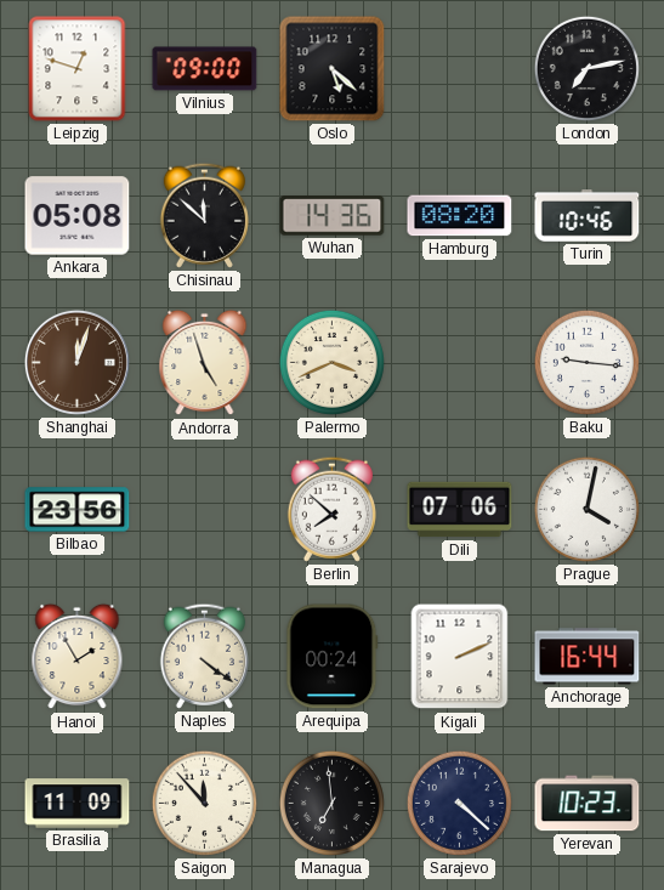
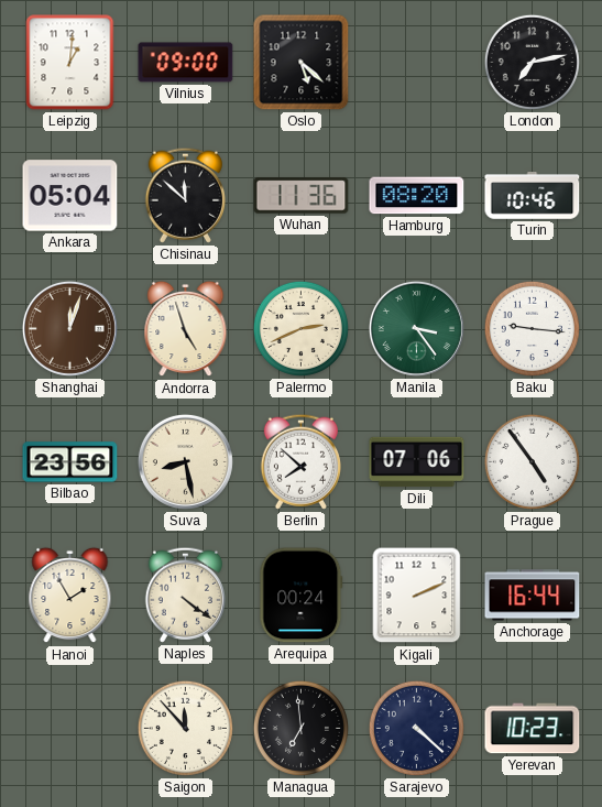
Leipzig: 12:48 -> 1:01
Ankara: 05:08 -> 05:04
Wuhan: 14:36 -> 11:36
Palermo: 3:41 -> 2:41
Manila: none -> 3:24
Suva: none -> 8:28
Prague: 4:02 -> 4:54
Brasilia: 11:09 -> none
